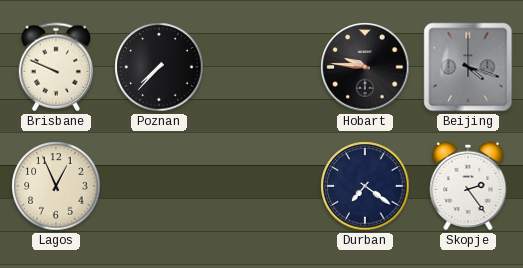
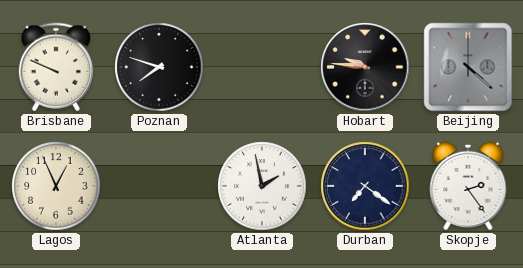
Poznan: 7:37 -> 7:48
Beijing: 4:18 -> 4:22
Atlanta: none -> 1:58
